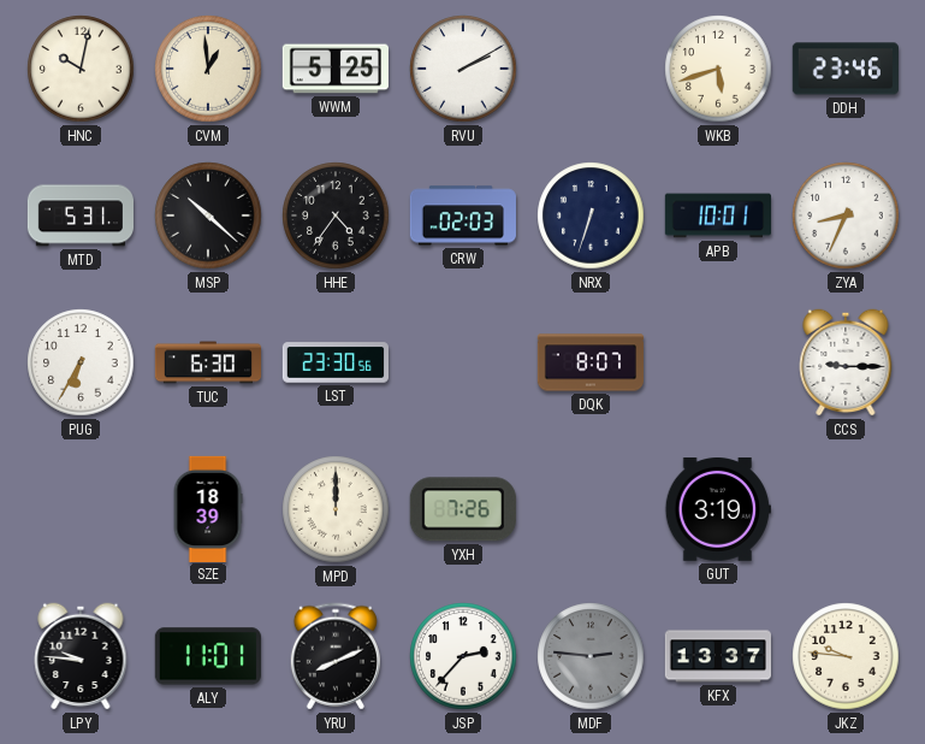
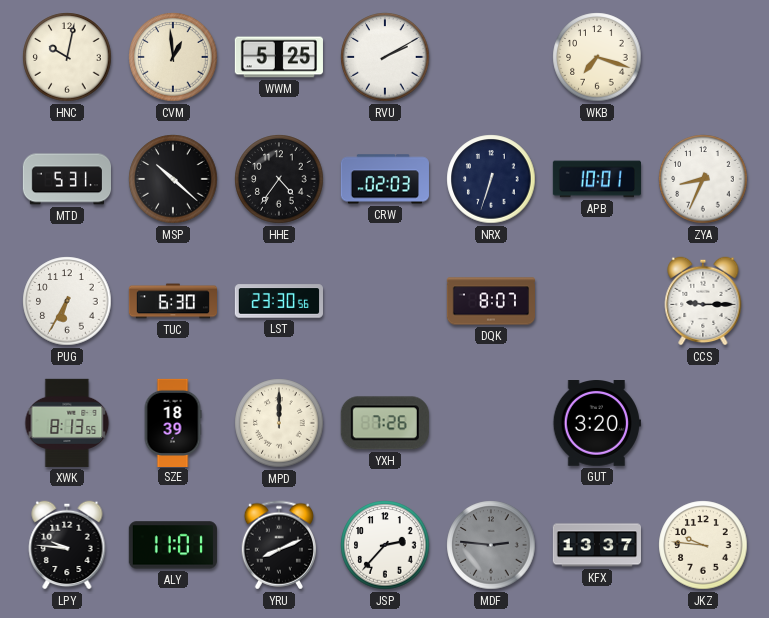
WKB: 5:42 -> 7:18
DDH: 23:46 -> none
XWK: none -> 8:13
GUT: 3:19 -> 3:20
